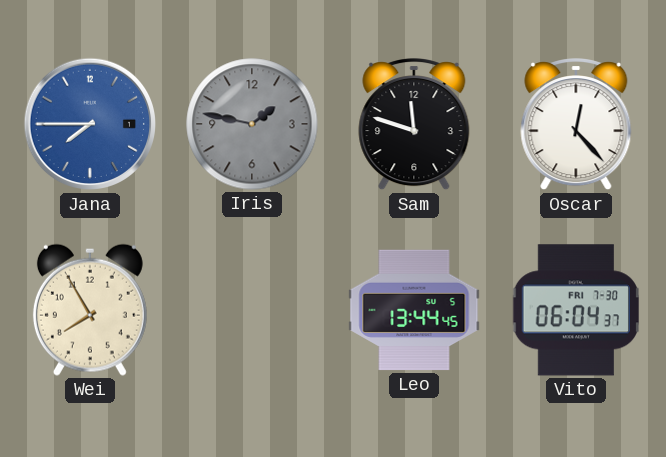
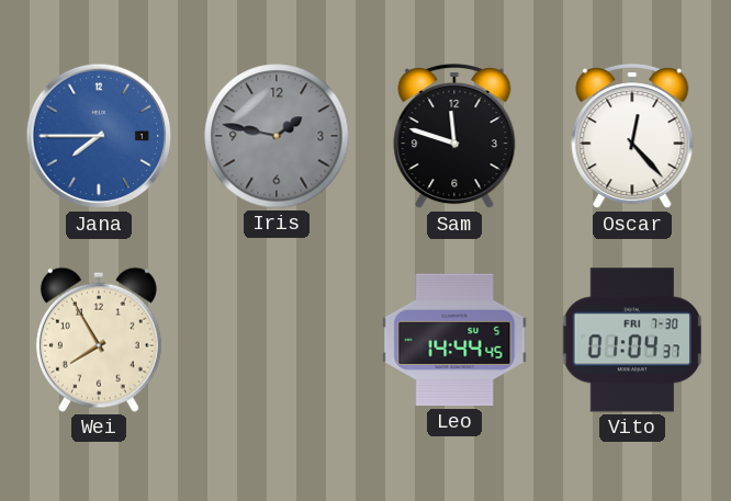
Leo: 13:44 -> 14:44
Vito: 06:04 -> 01:04
